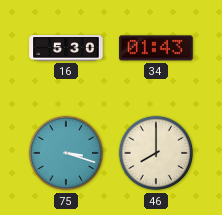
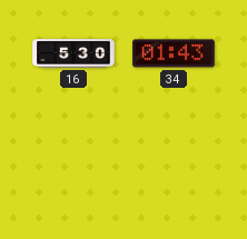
75: 3:18 -> none
46: 8:00 -> none
